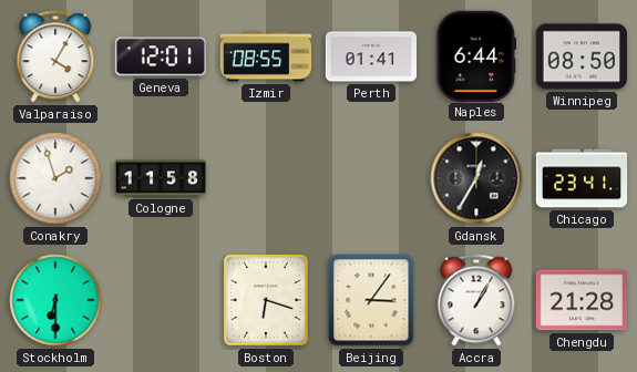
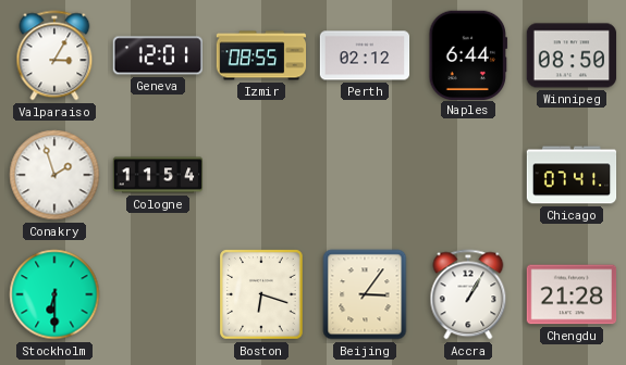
Valparaiso: 4:05 -> 3:05
Perth: 01:41 -> 02:12
Cologne: 11:58 -> 11:54
Gdansk: 12:35 -> none
Chicago: 23:41 -> 07:41
